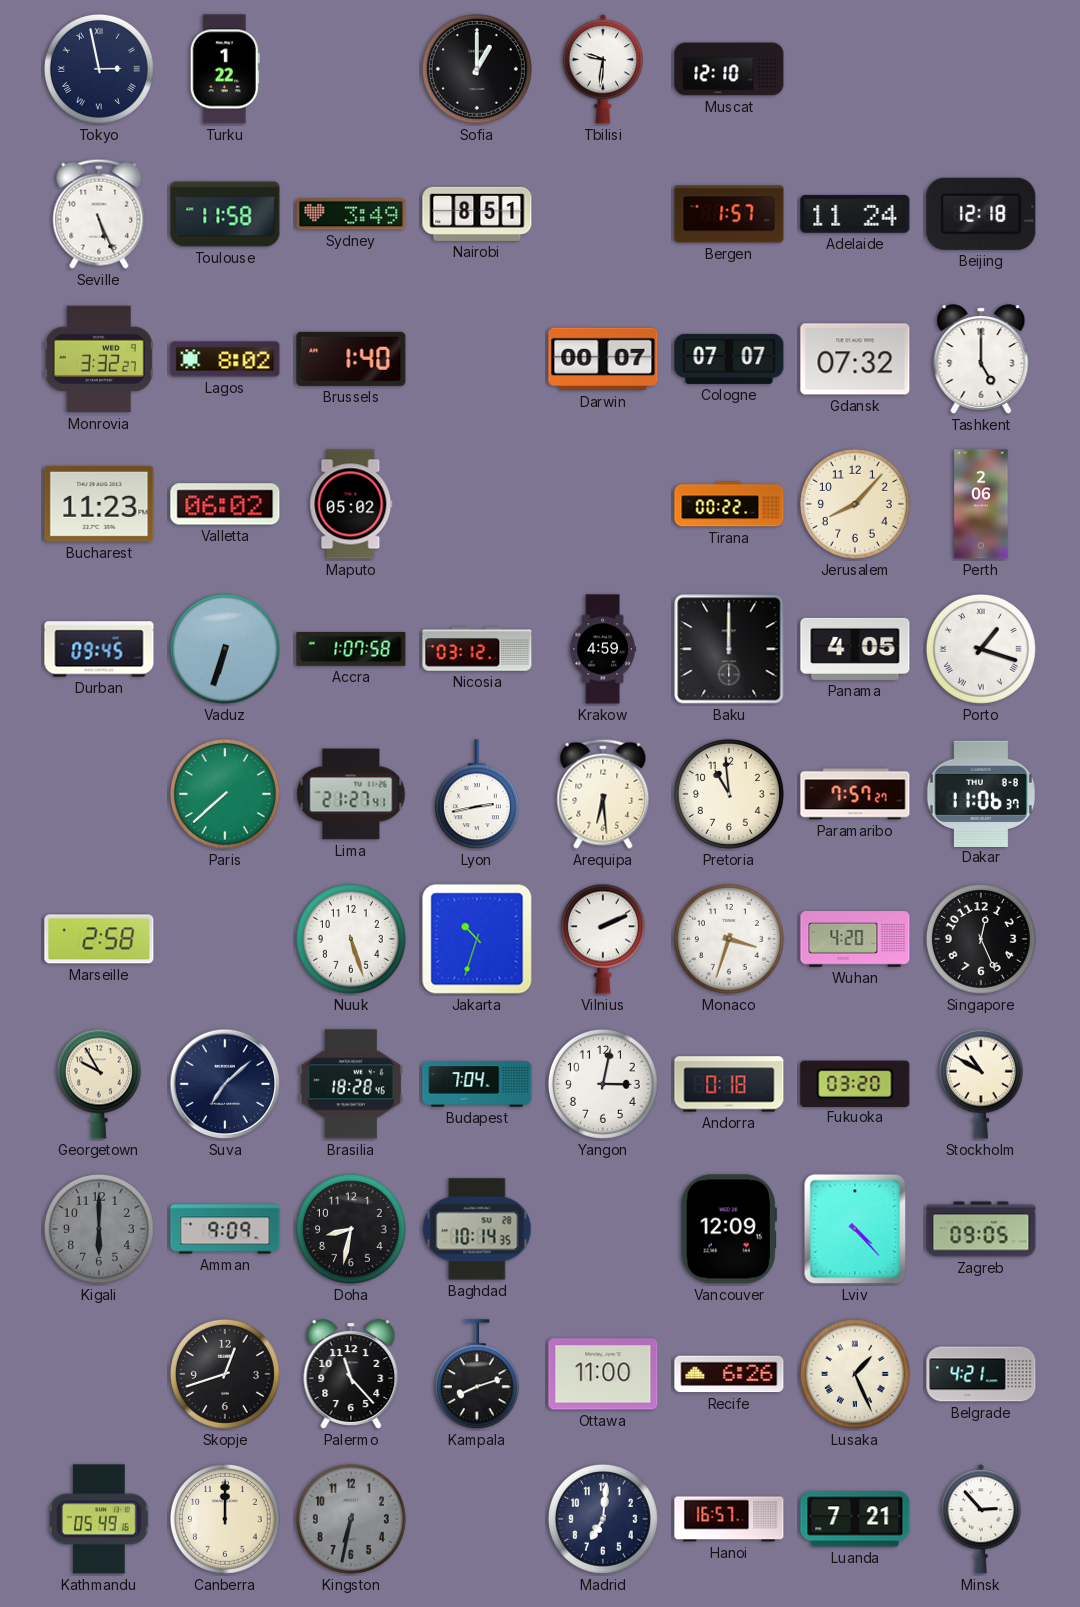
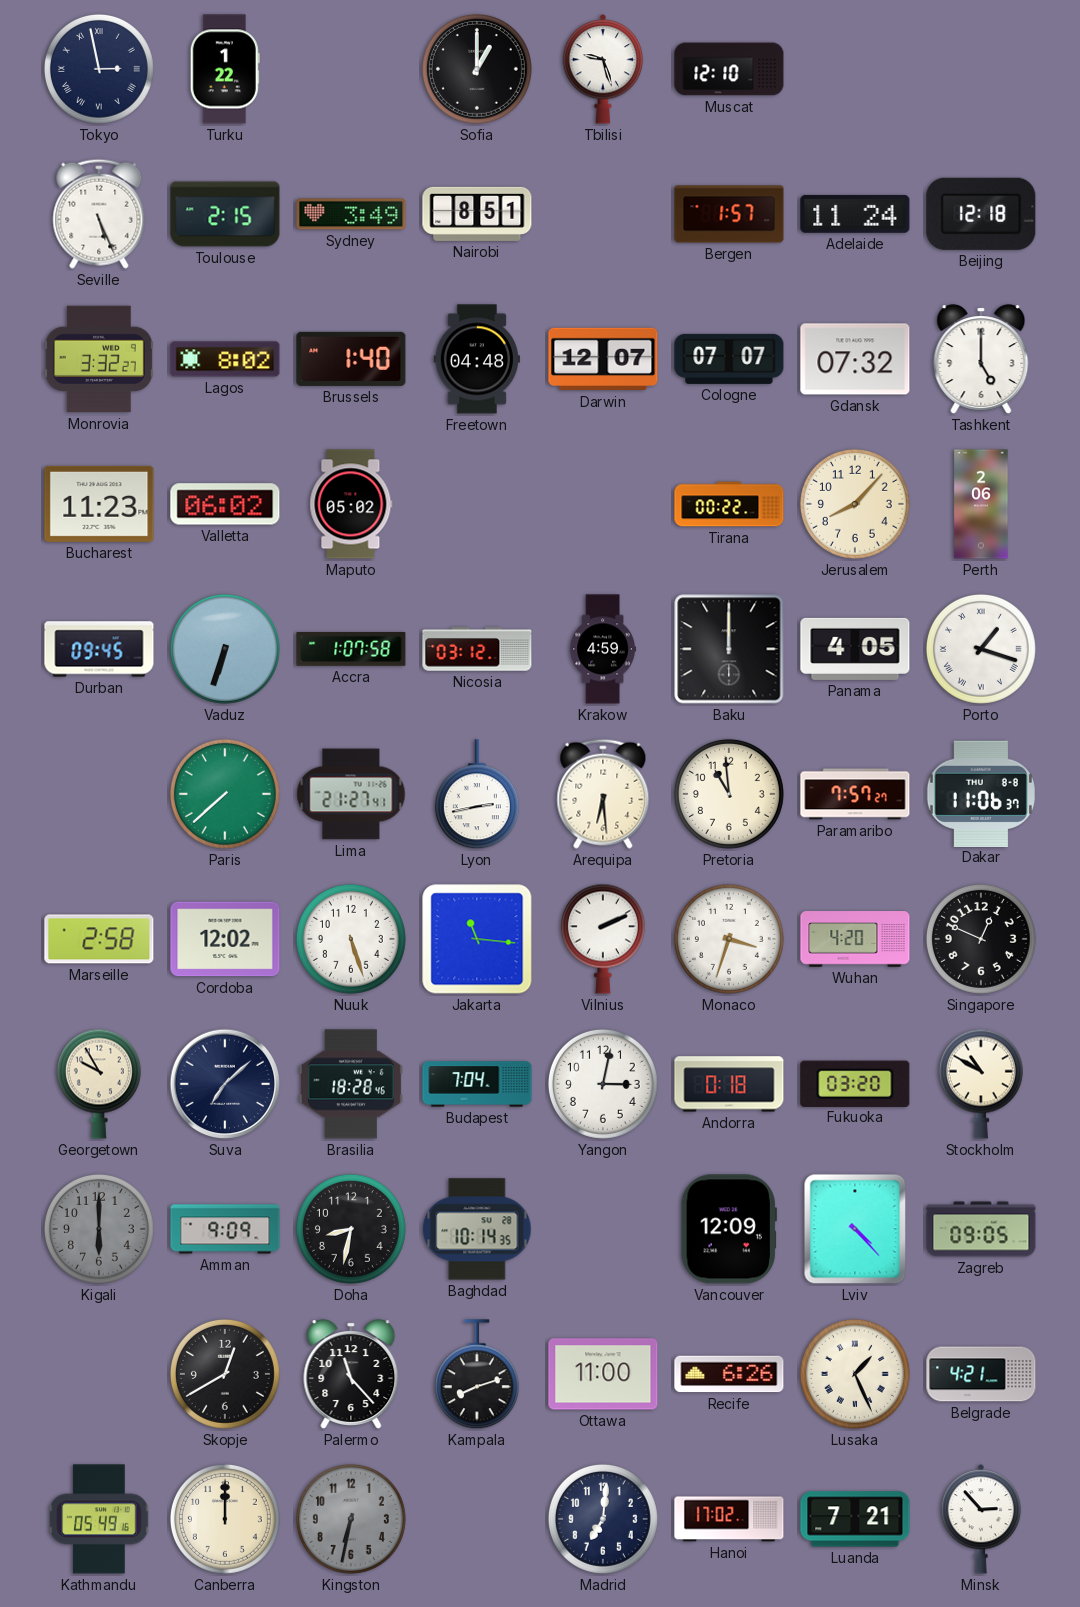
Tbilisi: 9:31 -> 9:27
Toulouse: 11:58 -> 2:15
Freetown: none -> 04:48
Darwin: 00:07 -> 12:07
Cordoba: none -> 12:02
Jakarta: 10:33 -> 11:16
Singapore: 12:26 -> 12:49
Skopje: 12:42 -> 12:40
Hanoi: 16:57 -> 17:02
